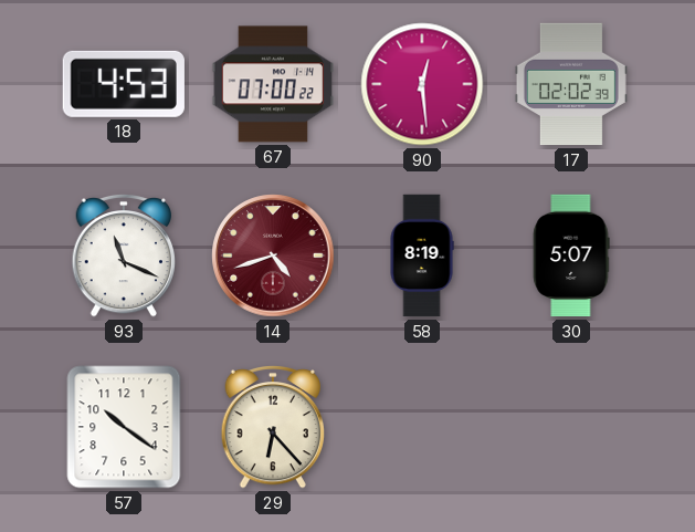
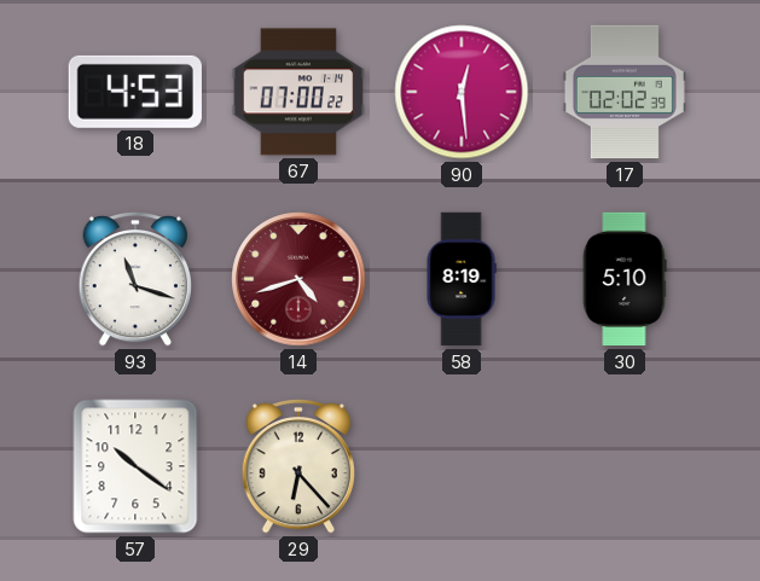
93: 11:19 -> 11:18
30: 5:07 -> 5:10
